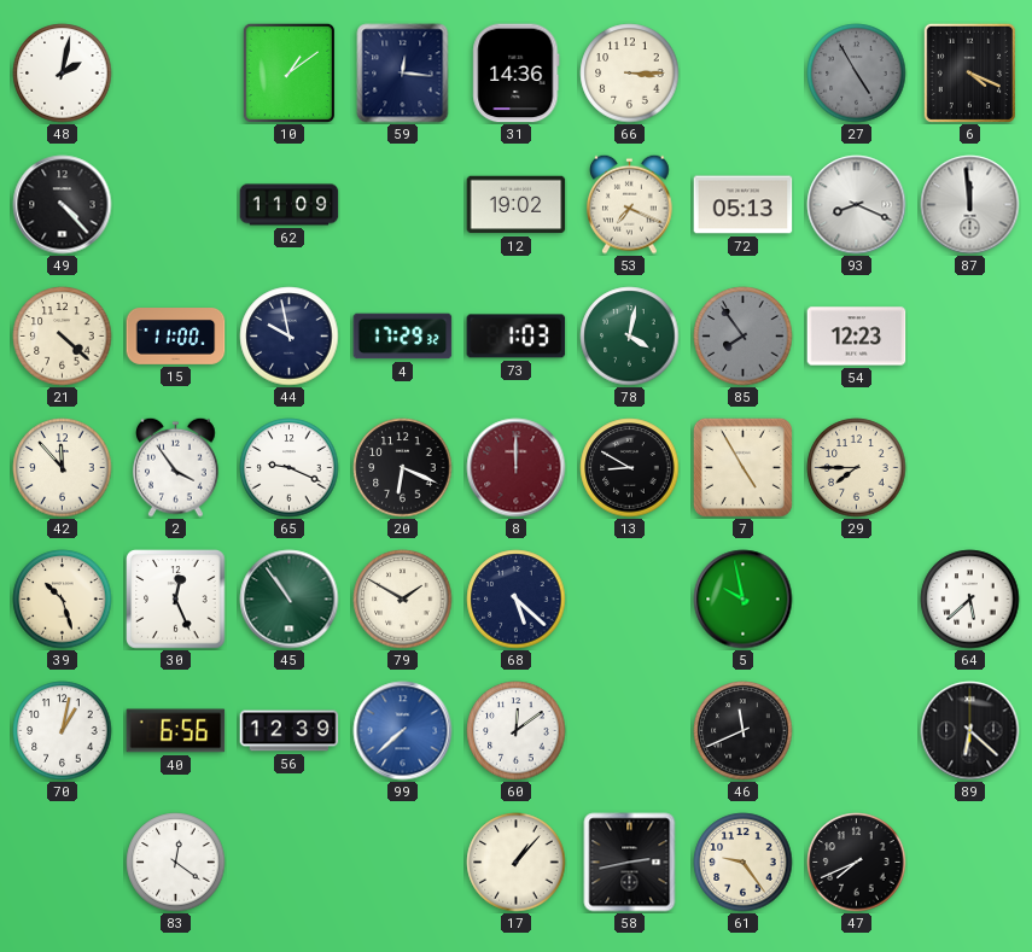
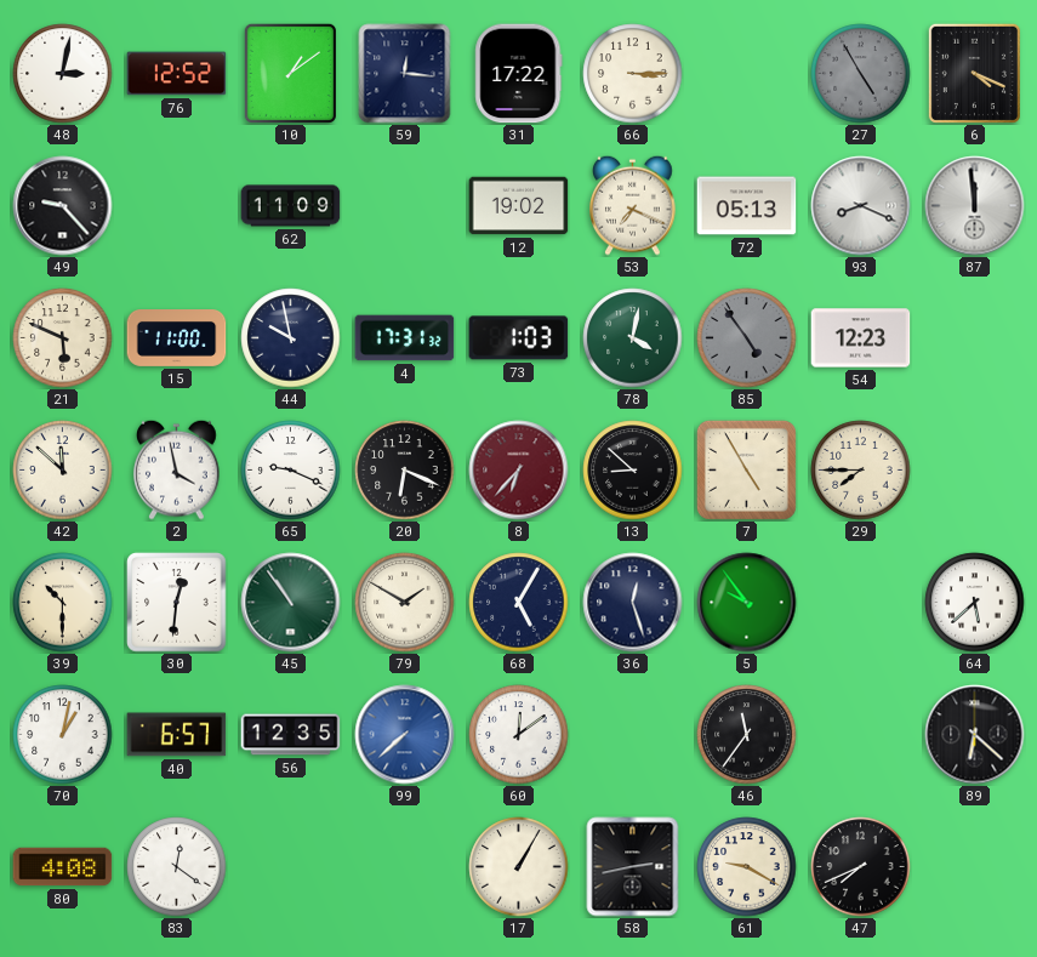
48: 2:02 -> 3:02
76: none -> 12:52
31: 14:36 -> 17:22
49: 4:23 -> 9:23
21: 4:22 -> 5:49
4: 17:29 -> 17:31
85: 7:54 -> 4:54
42: 11:53 -> 11:52
2: 3:54 -> 3:58
8: 12:00 -> 6:37
13: 8:50 -> 8:52
39: 10:27 -> 10:30
30: 12:26 -> 12:31
68: 5:22 -> 5:05
36: none -> 12:27
5: 9:58 -> 9:54
40: 6:56 -> 6:57
56: 12:39 -> 12:35
46: 11:41 -> 11:36
80: none -> 4:08
17: 1:07 -> 1:05
61: 9:24 -> 9:20
